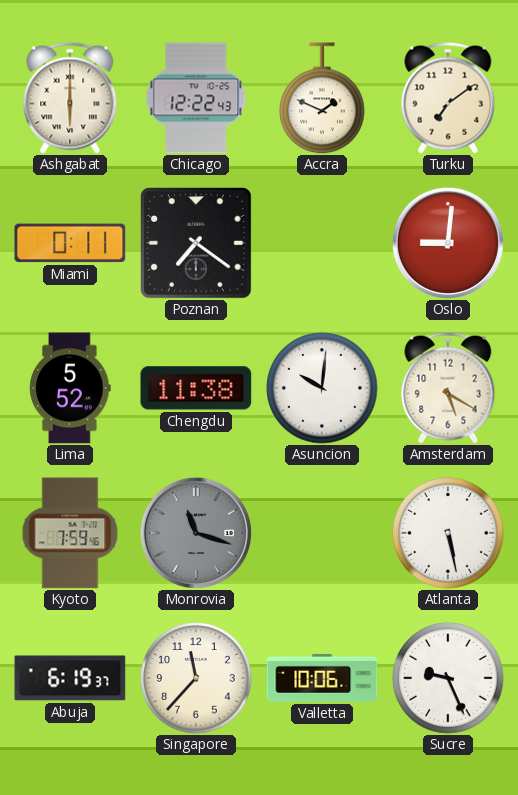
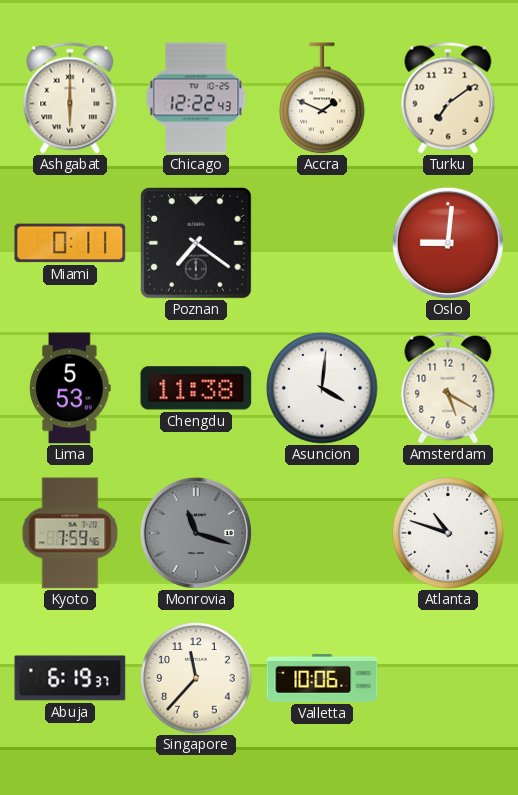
Lima: 5:52 -> 5:53
Asuncion: 10:01 -> 4:01
Atlanta: 5:28 -> 10:48
Sucre: 9:26 -> none
